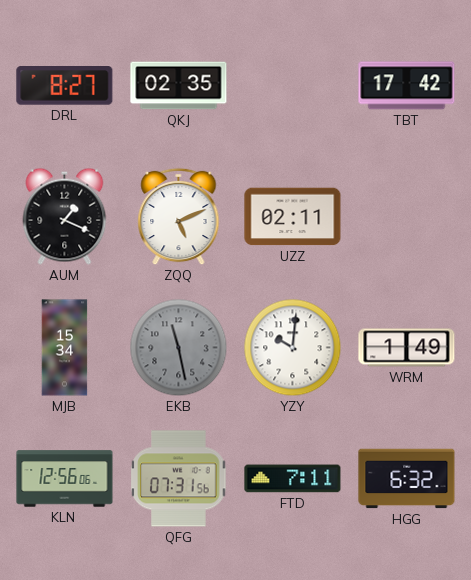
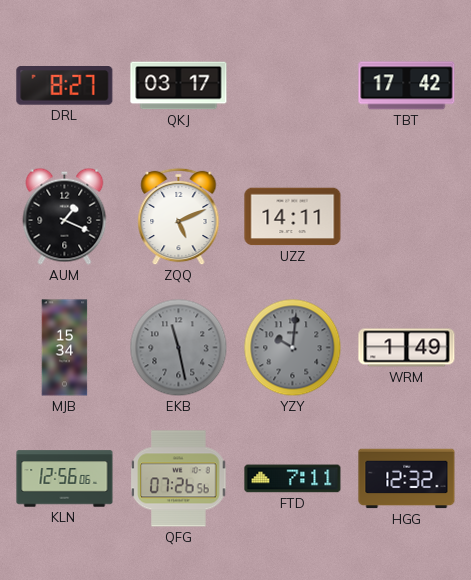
QKJ: 02:35 -> 03:17
UZZ: 02:11 -> 14:11
YZY dial: white -> grey
QFG: 07:31 -> 07:26
HGG: 6:32 -> 12:32
